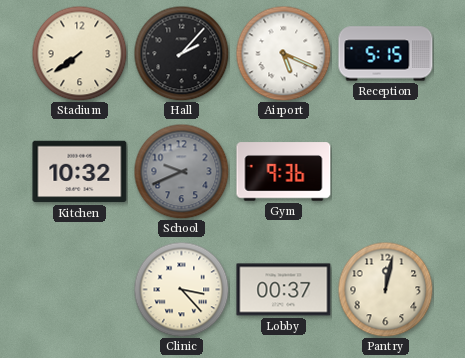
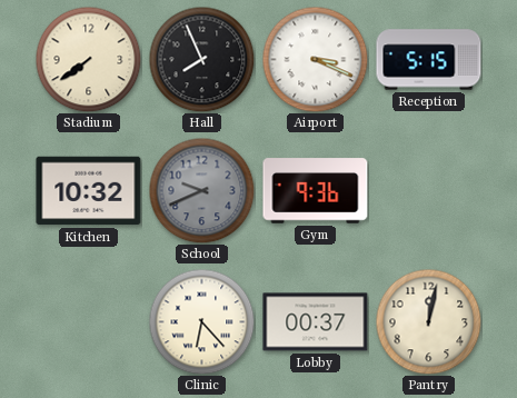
Hall: 2:07 -> 7:56
Airport: 5:19 -> 3:19
Clinic: 3:23 -> 6:23
